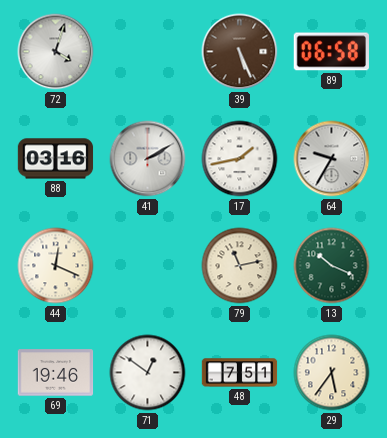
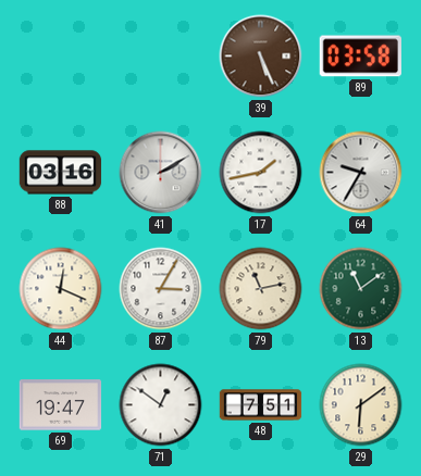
72: 4:03 -> none
89: 06:58 -> 03:58
87: none -> 3:05
13: 10:19 -> 11:09
69: 19:46 -> 19:47
29: 5:36 -> 6:09
